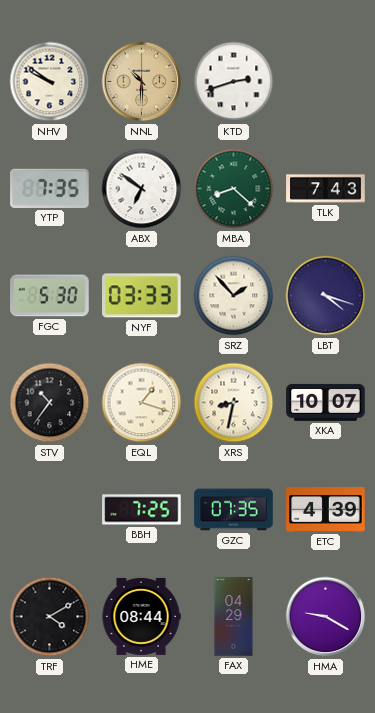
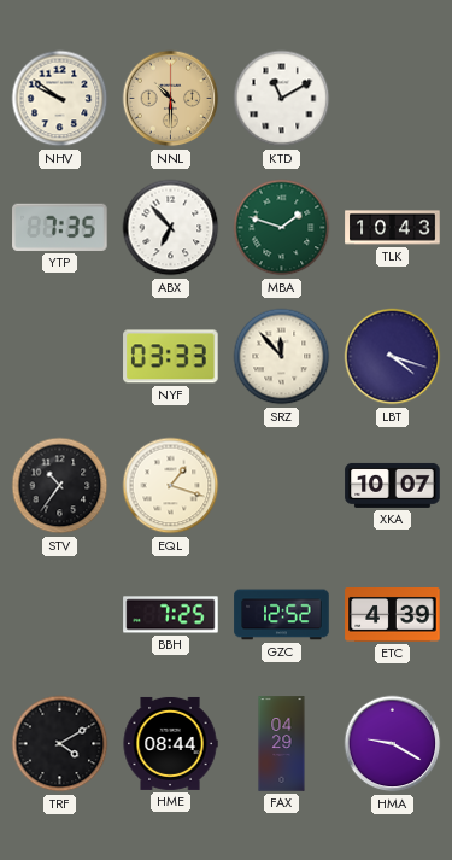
KTD: 2:42 -> 11:10
ABX: 6:51 -> 6:53
MBA: 8:22 -> 1:48
TLK: 7:43 -> 10:43
FGC: 5:30 -> none
SRZ: 1:53 -> 11:53
XRS: 8:32 -> none
GZC: 07:35 -> 12:52
